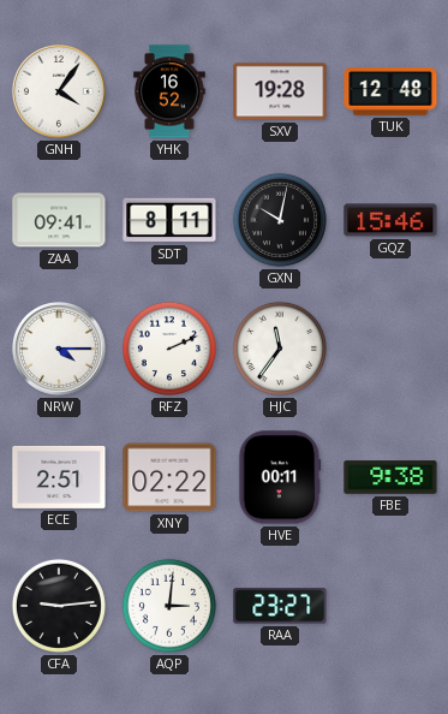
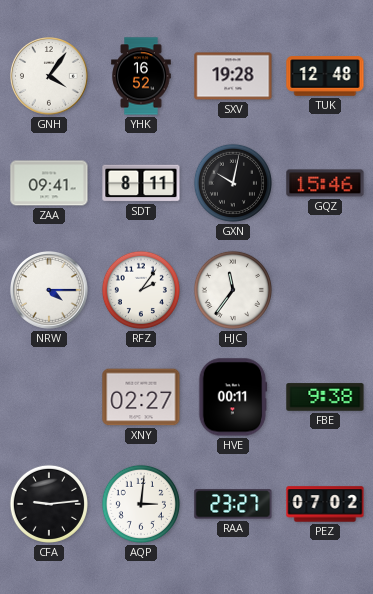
RFZ: 2:11 -> 2:06
ECE: 2:51 -> none
XNY: 02:22 -> 02:27
PEZ: none -> 07:02
